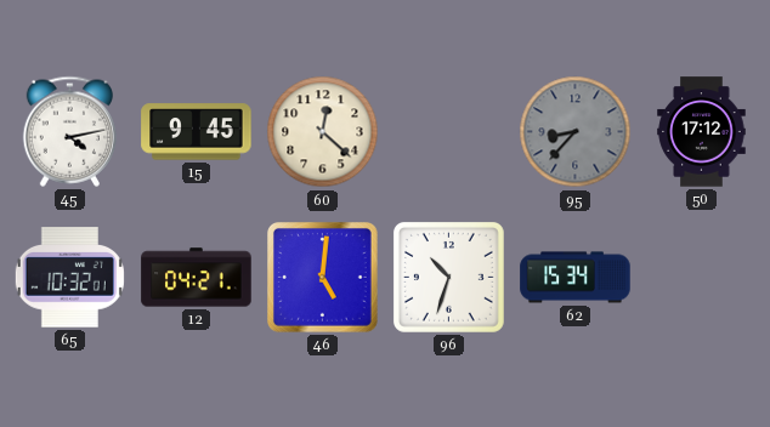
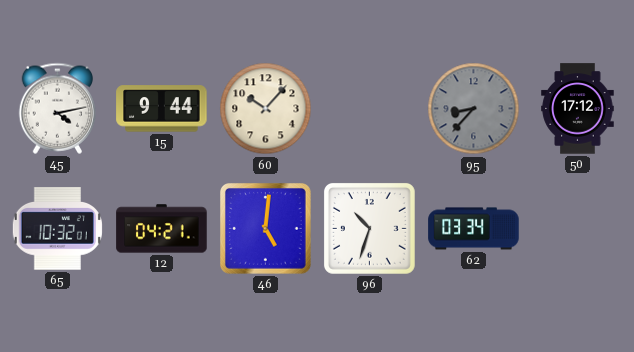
15: 9:45 -> 9:44
60: 12:22 -> 10:07
62: 15:34 -> 03:34
